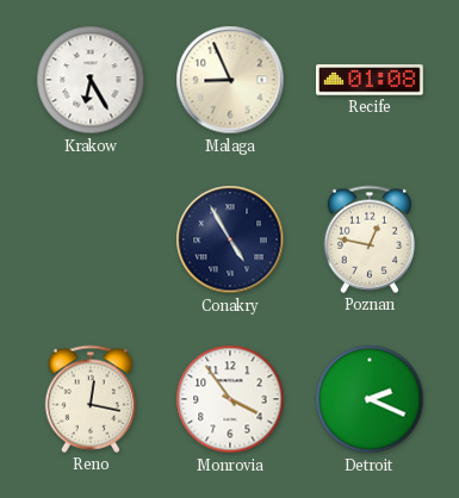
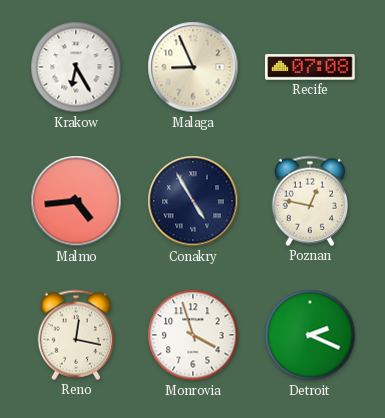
Recife: 01:08 -> 07:08
Malmo: none -> 4:44
Monrovia: 3:54 -> 3:57
